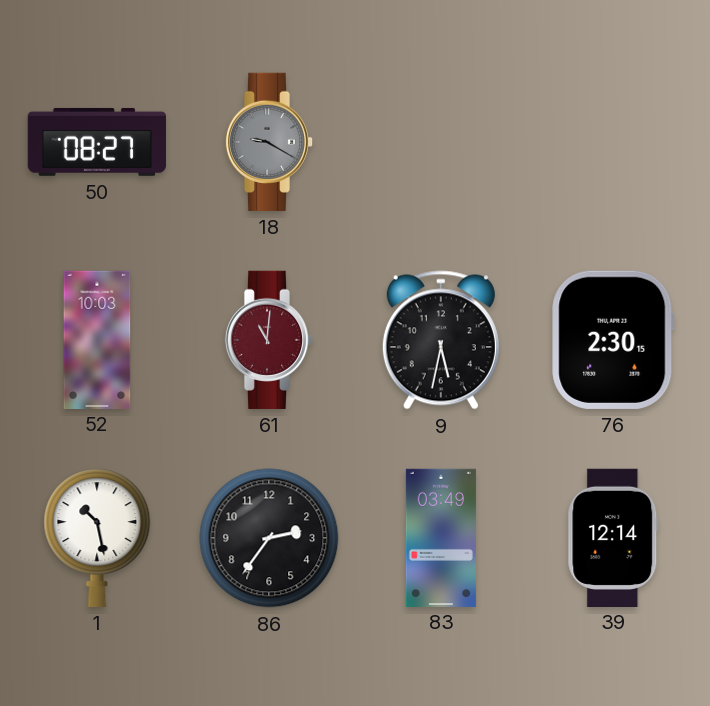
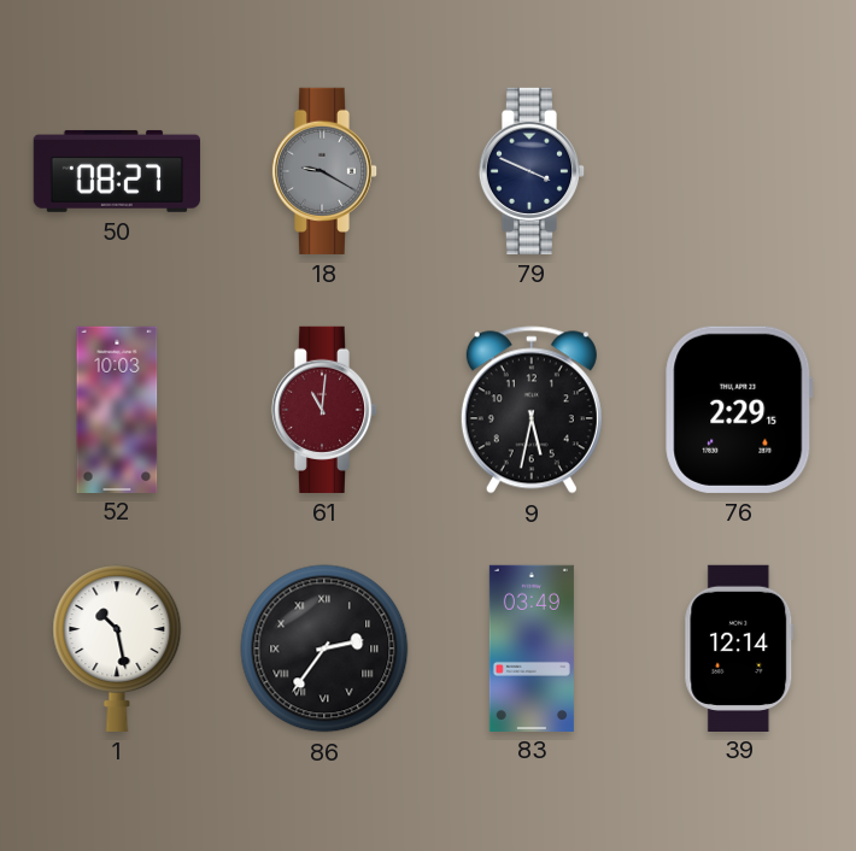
79: none -> 3:49
76: 2:30 -> 2:29
86 numerals: Arabic -> Roman
